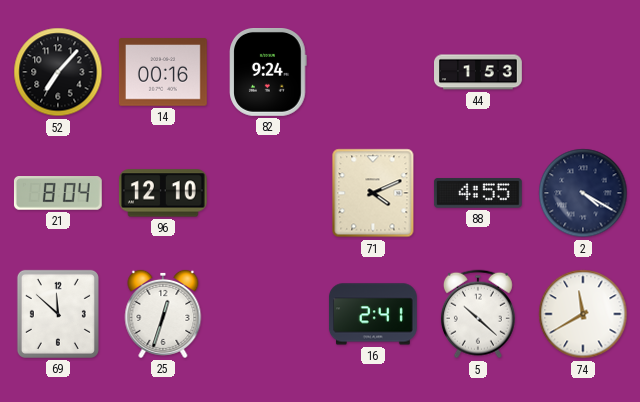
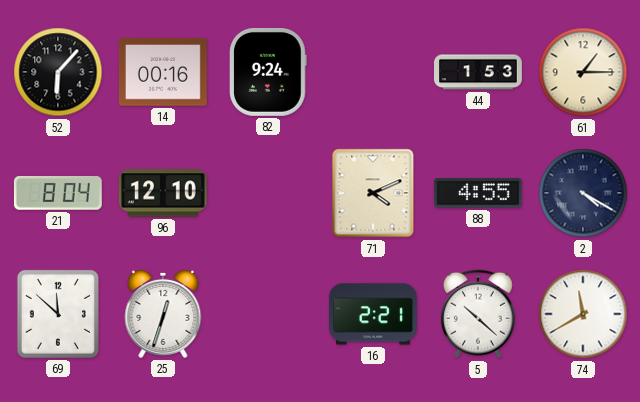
52: 7:07 -> 6:07
61: none -> 1:15
16: 2:41 -> 2:21
